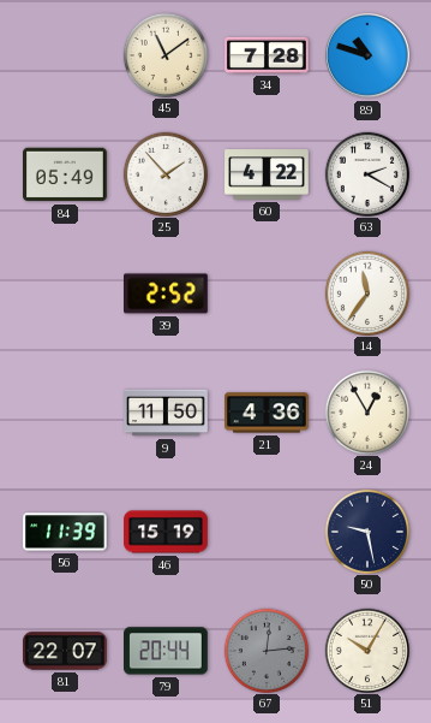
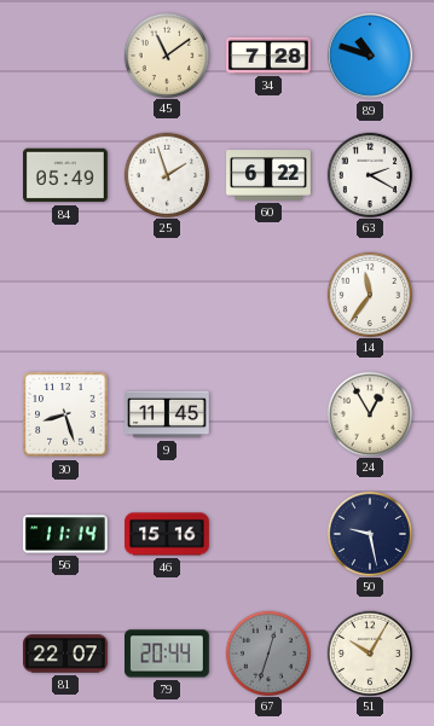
25: 1:53 -> 1:57
60: 4:22 -> 6:22
39: 2:52 -> none
30: none -> 8:27
9: 11:50 -> 11:45
21: 4:36 -> none
56: 11:39 -> 11:14
46: 15:19 -> 15:16
67: 12:14 -> 12:33
